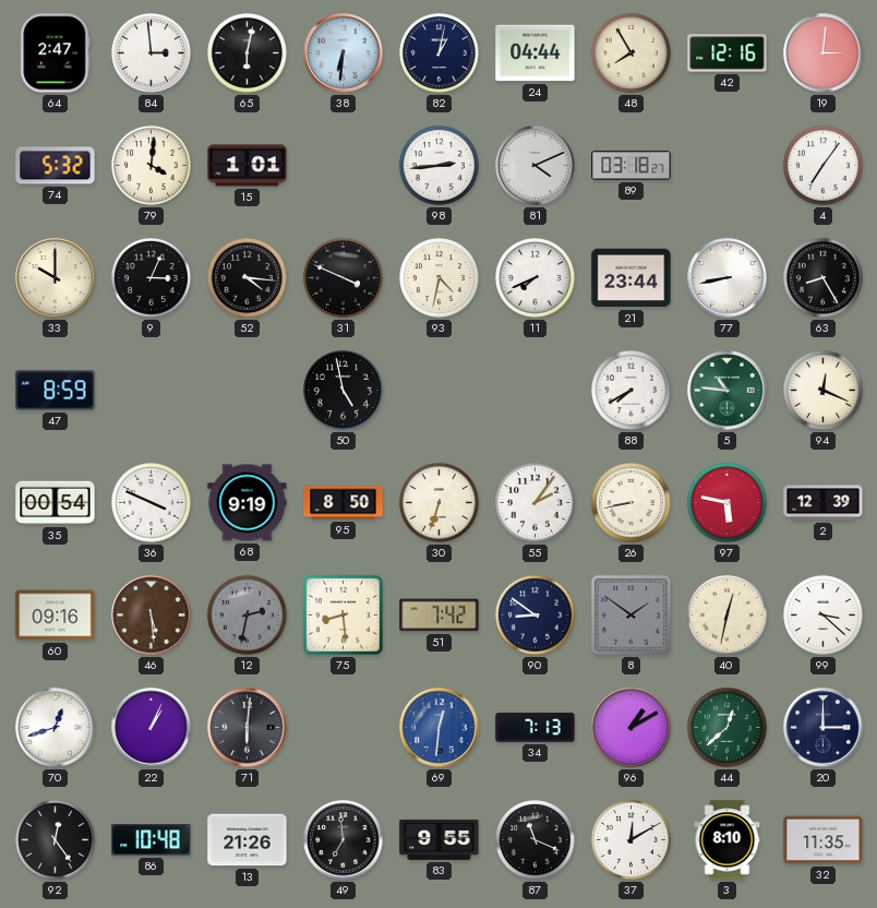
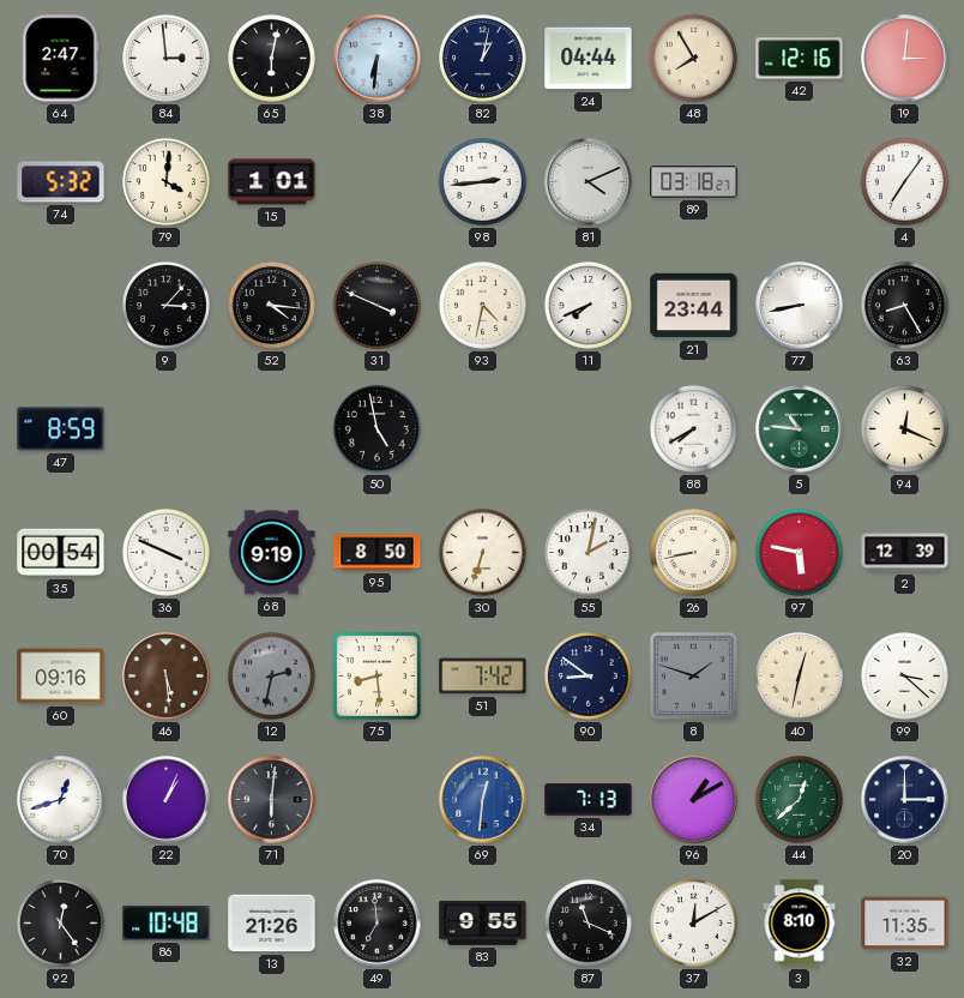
33: 10:00 -> none
9: 3:04 -> 3:07
55: 2:06 -> 2:02
8: 1:51 -> 1:48
